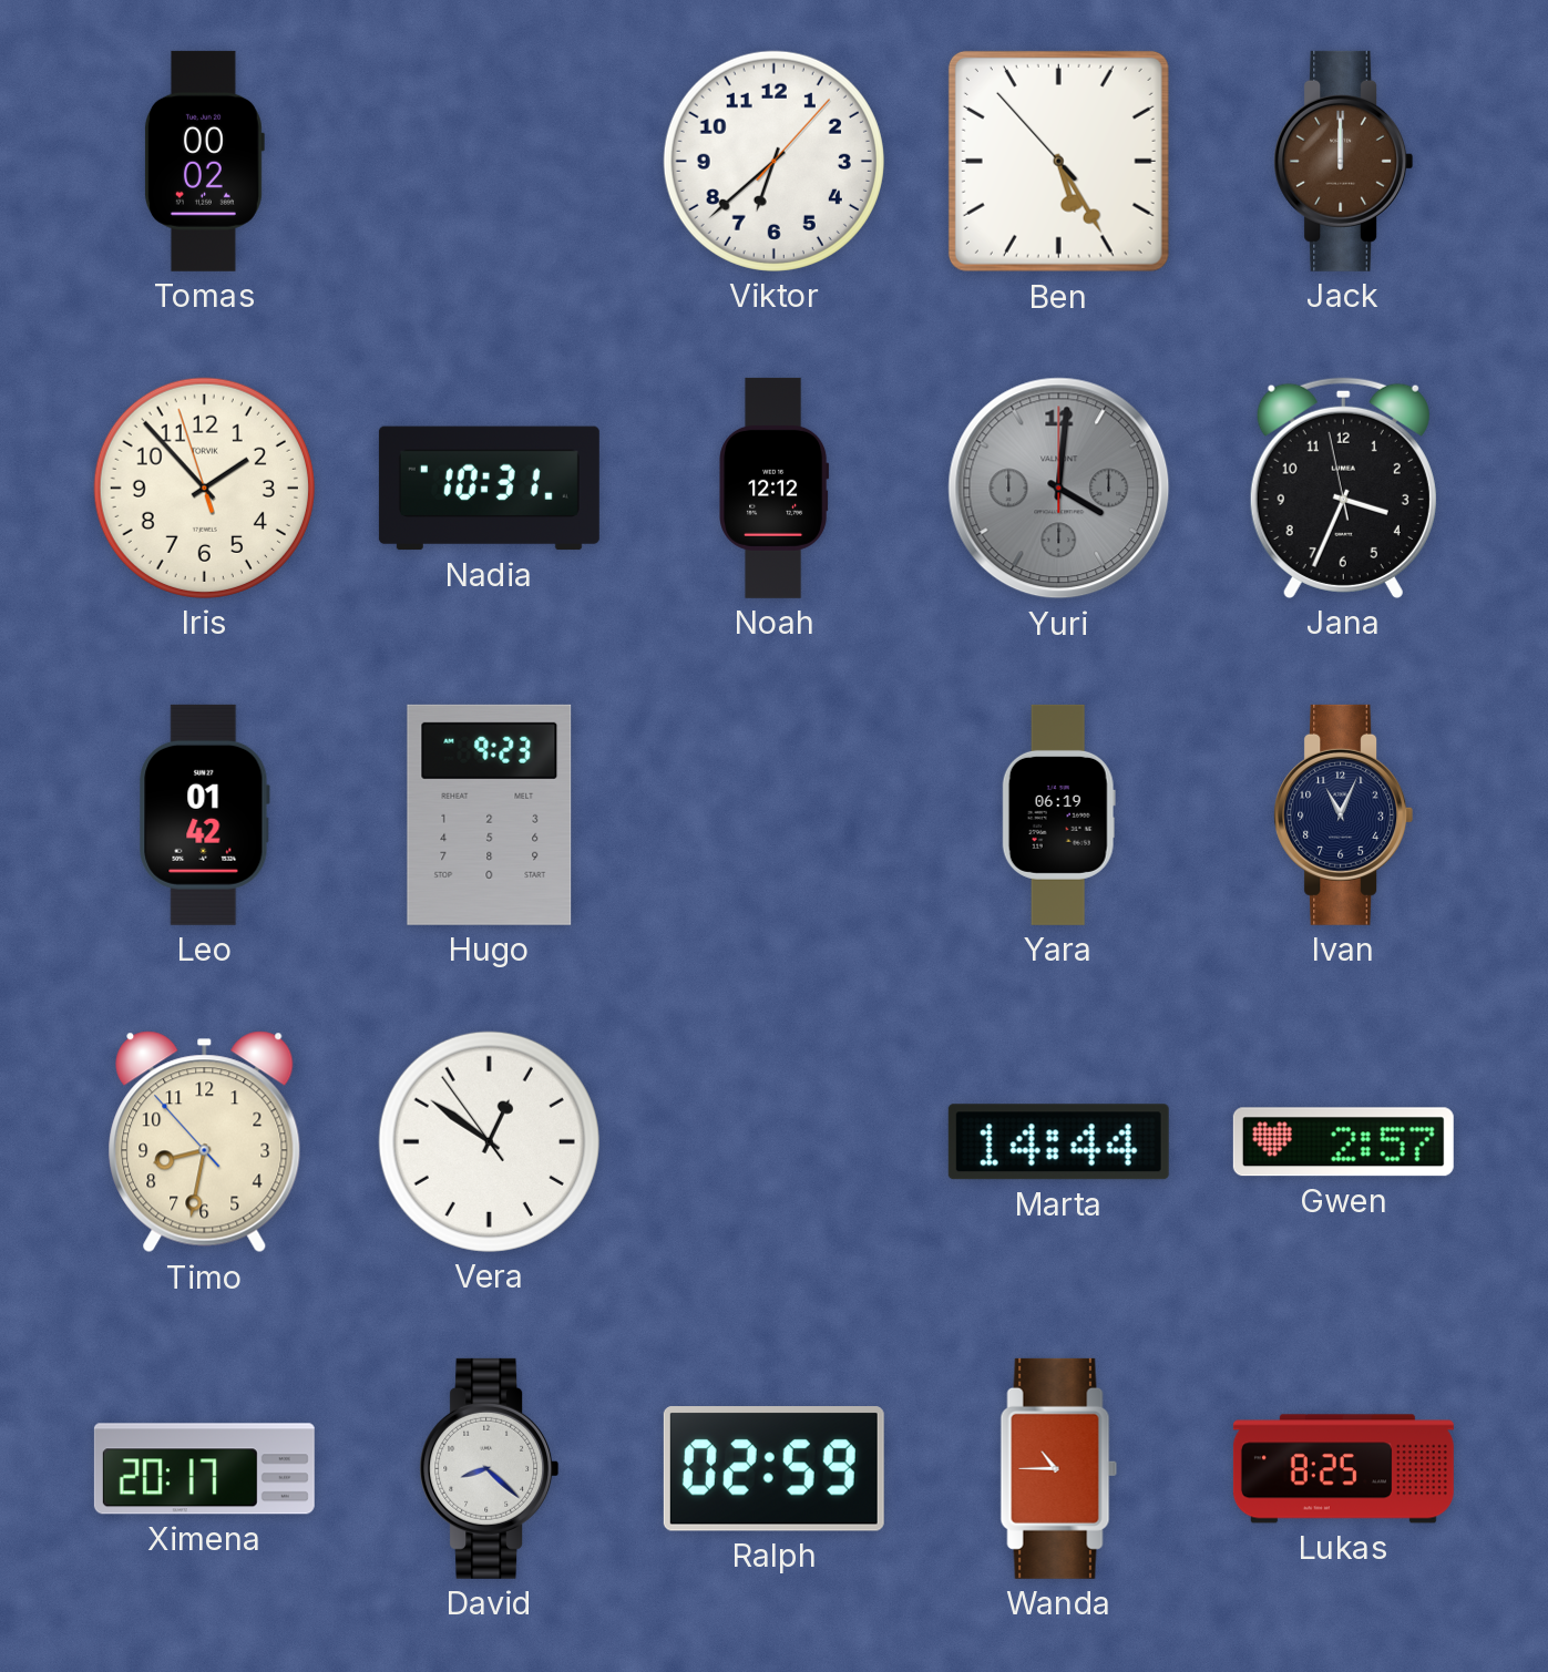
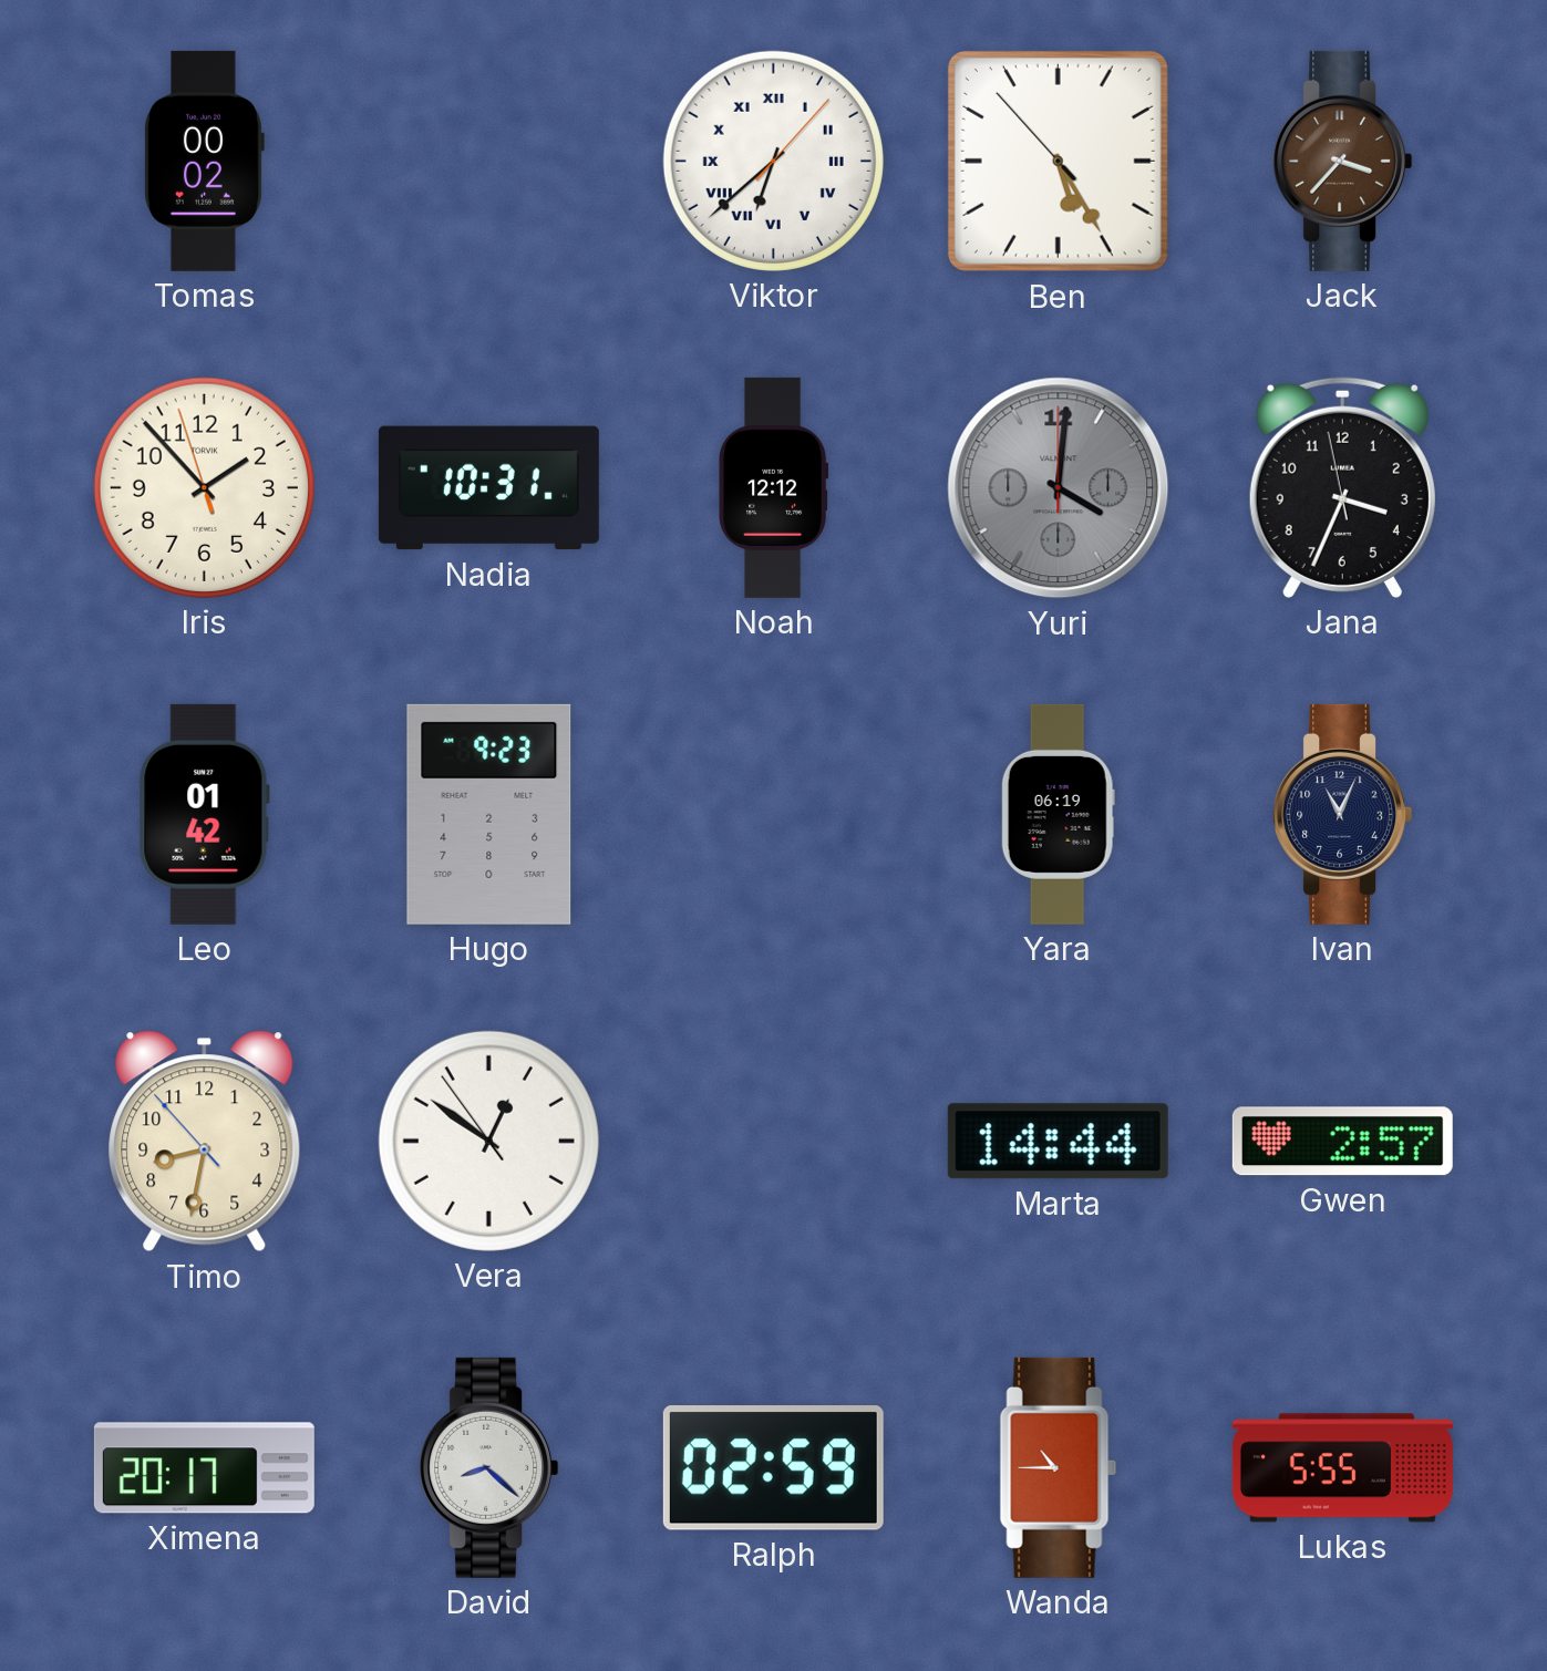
Viktor numerals: Arabic -> Roman
Jack: 12:00 -> 3:37
Lukas: 8:25 -> 5:55
